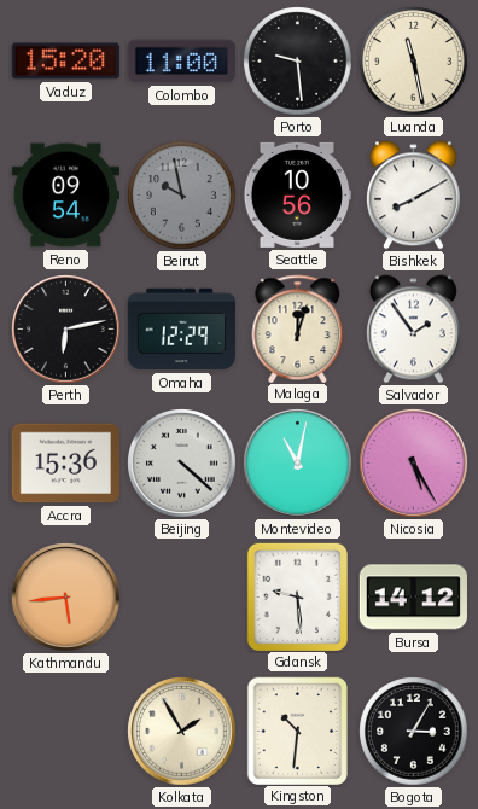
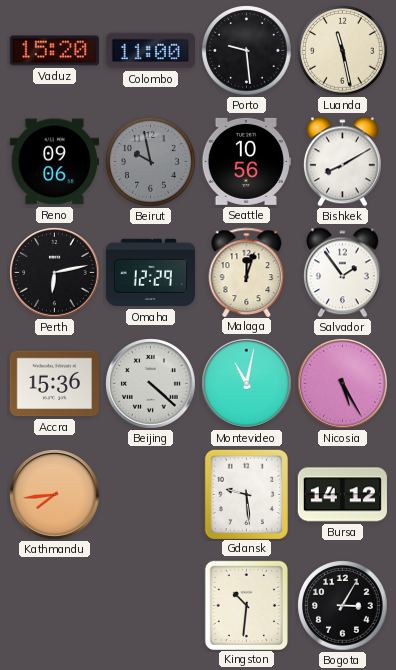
Reno: 09:54 -> 09:06
Kathmandu: 5:44 -> 7:44
Kolkata: 1:55 -> none
